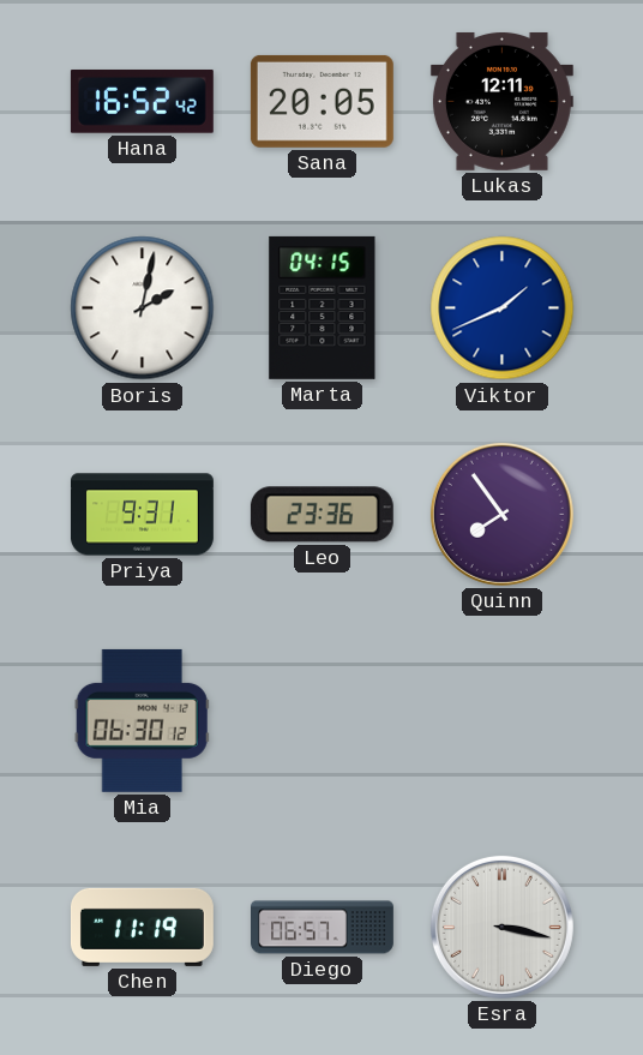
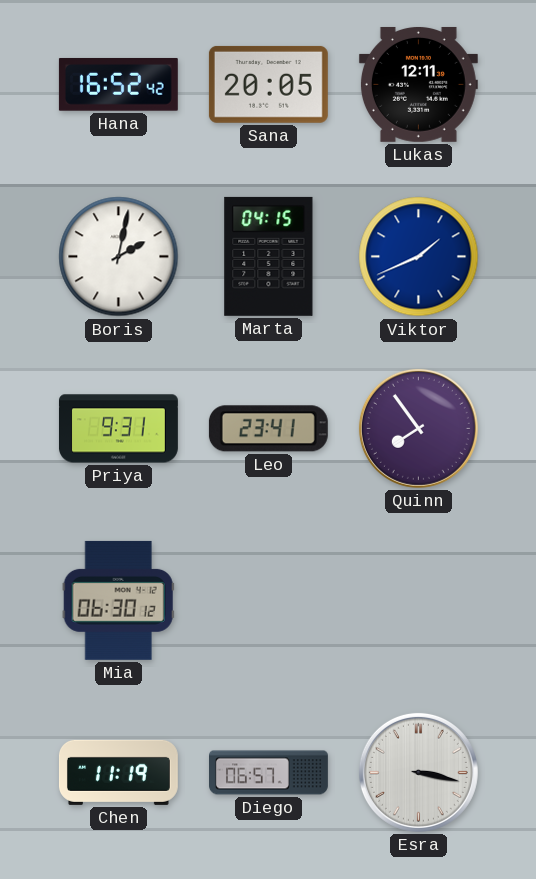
Leo: 23:36 -> 23:41
